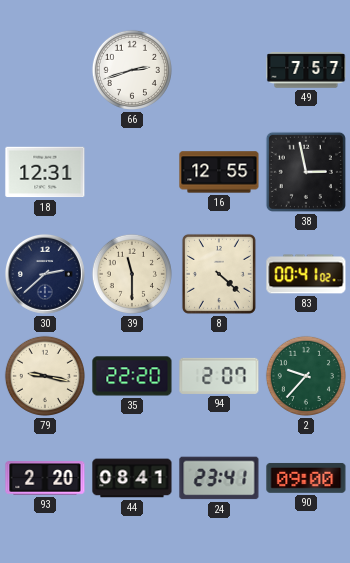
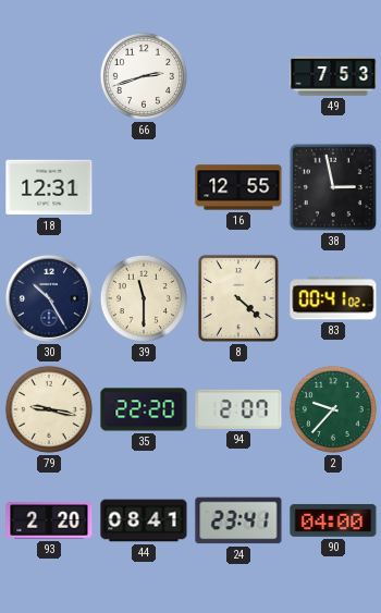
49: 7:57 -> 7:53
30: 2:38 -> 10:25
90: 09:00 -> 04:00
